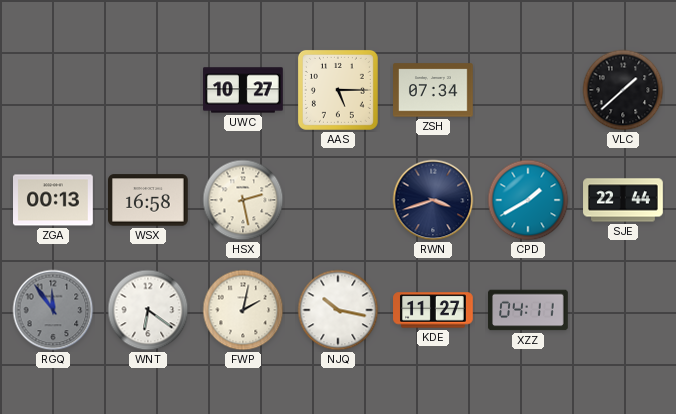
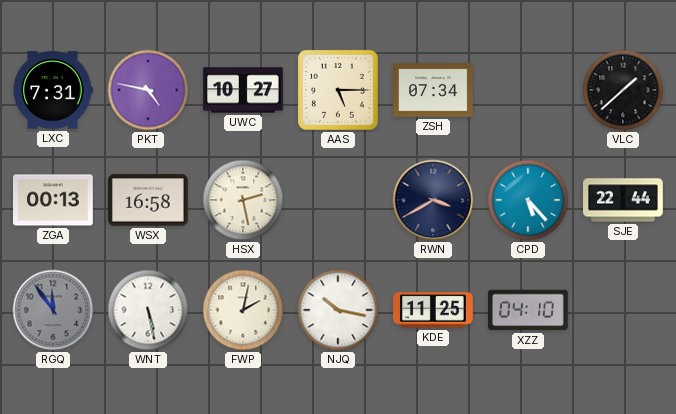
LXC: none -> 7:31
PKT: none -> 4:47
RWN: 3:42 -> 3:40
CPD: 1:40 -> 5:23
WNT: 6:21 -> 5:28
KDE: 11:27 -> 11:25
XZZ: 04:11 -> 04:10
